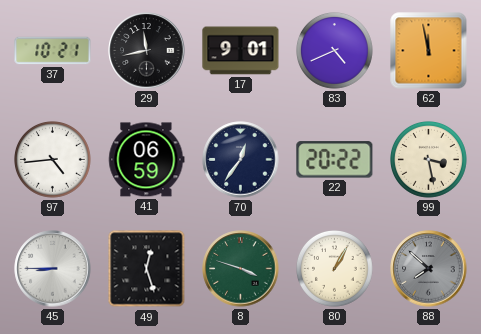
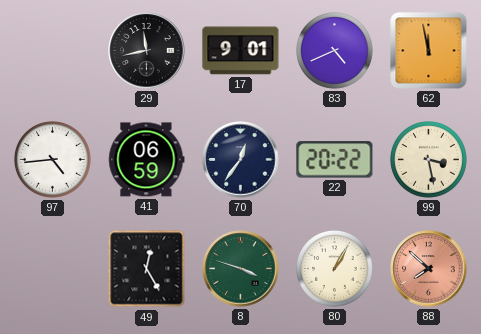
37: 10:21 -> none
45: 8:45 -> none
49: 12:27 -> 12:25
88 dial: grey -> salmon
